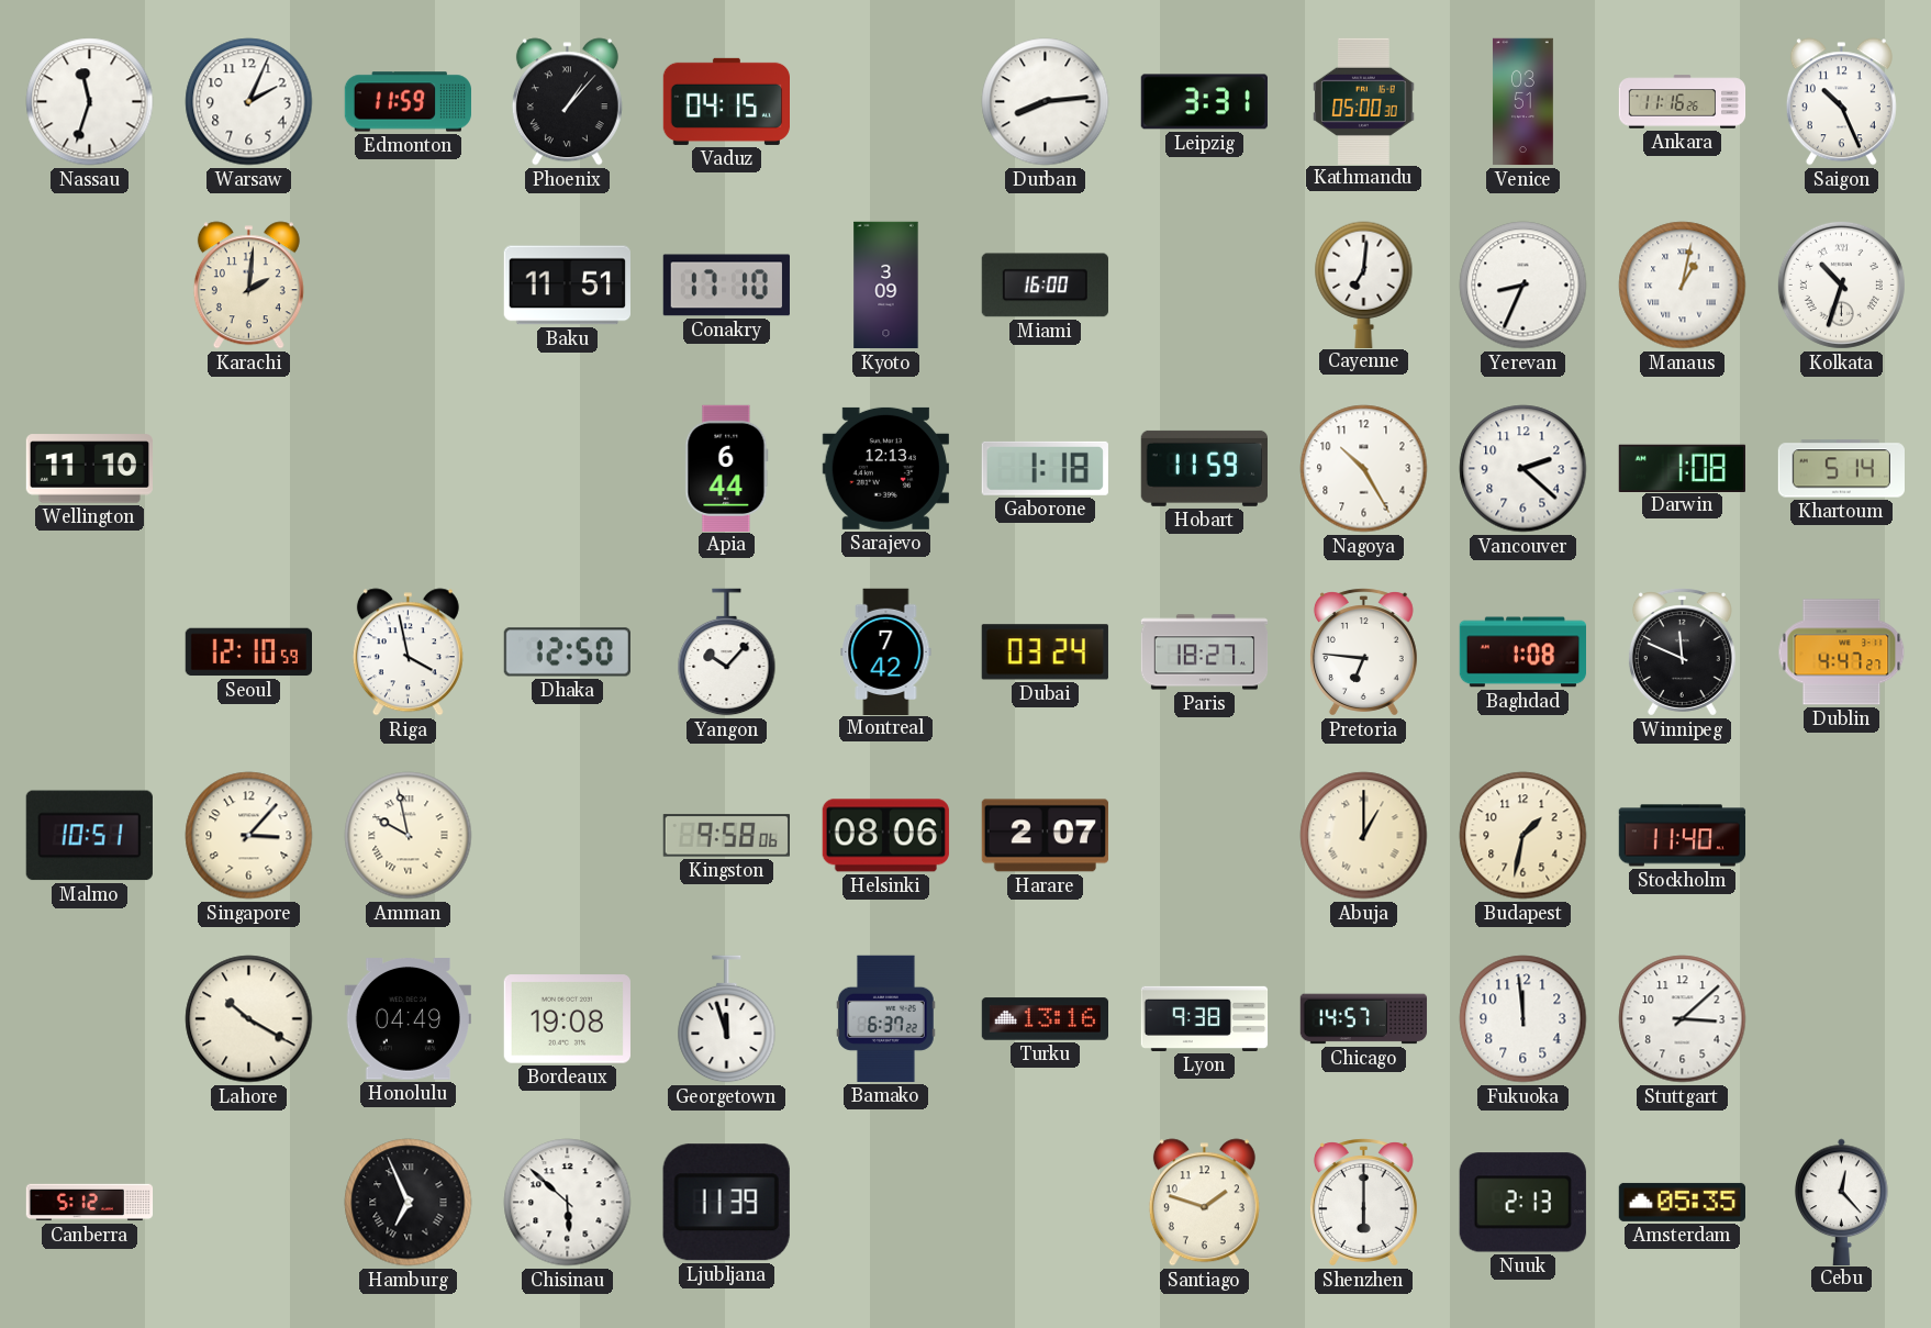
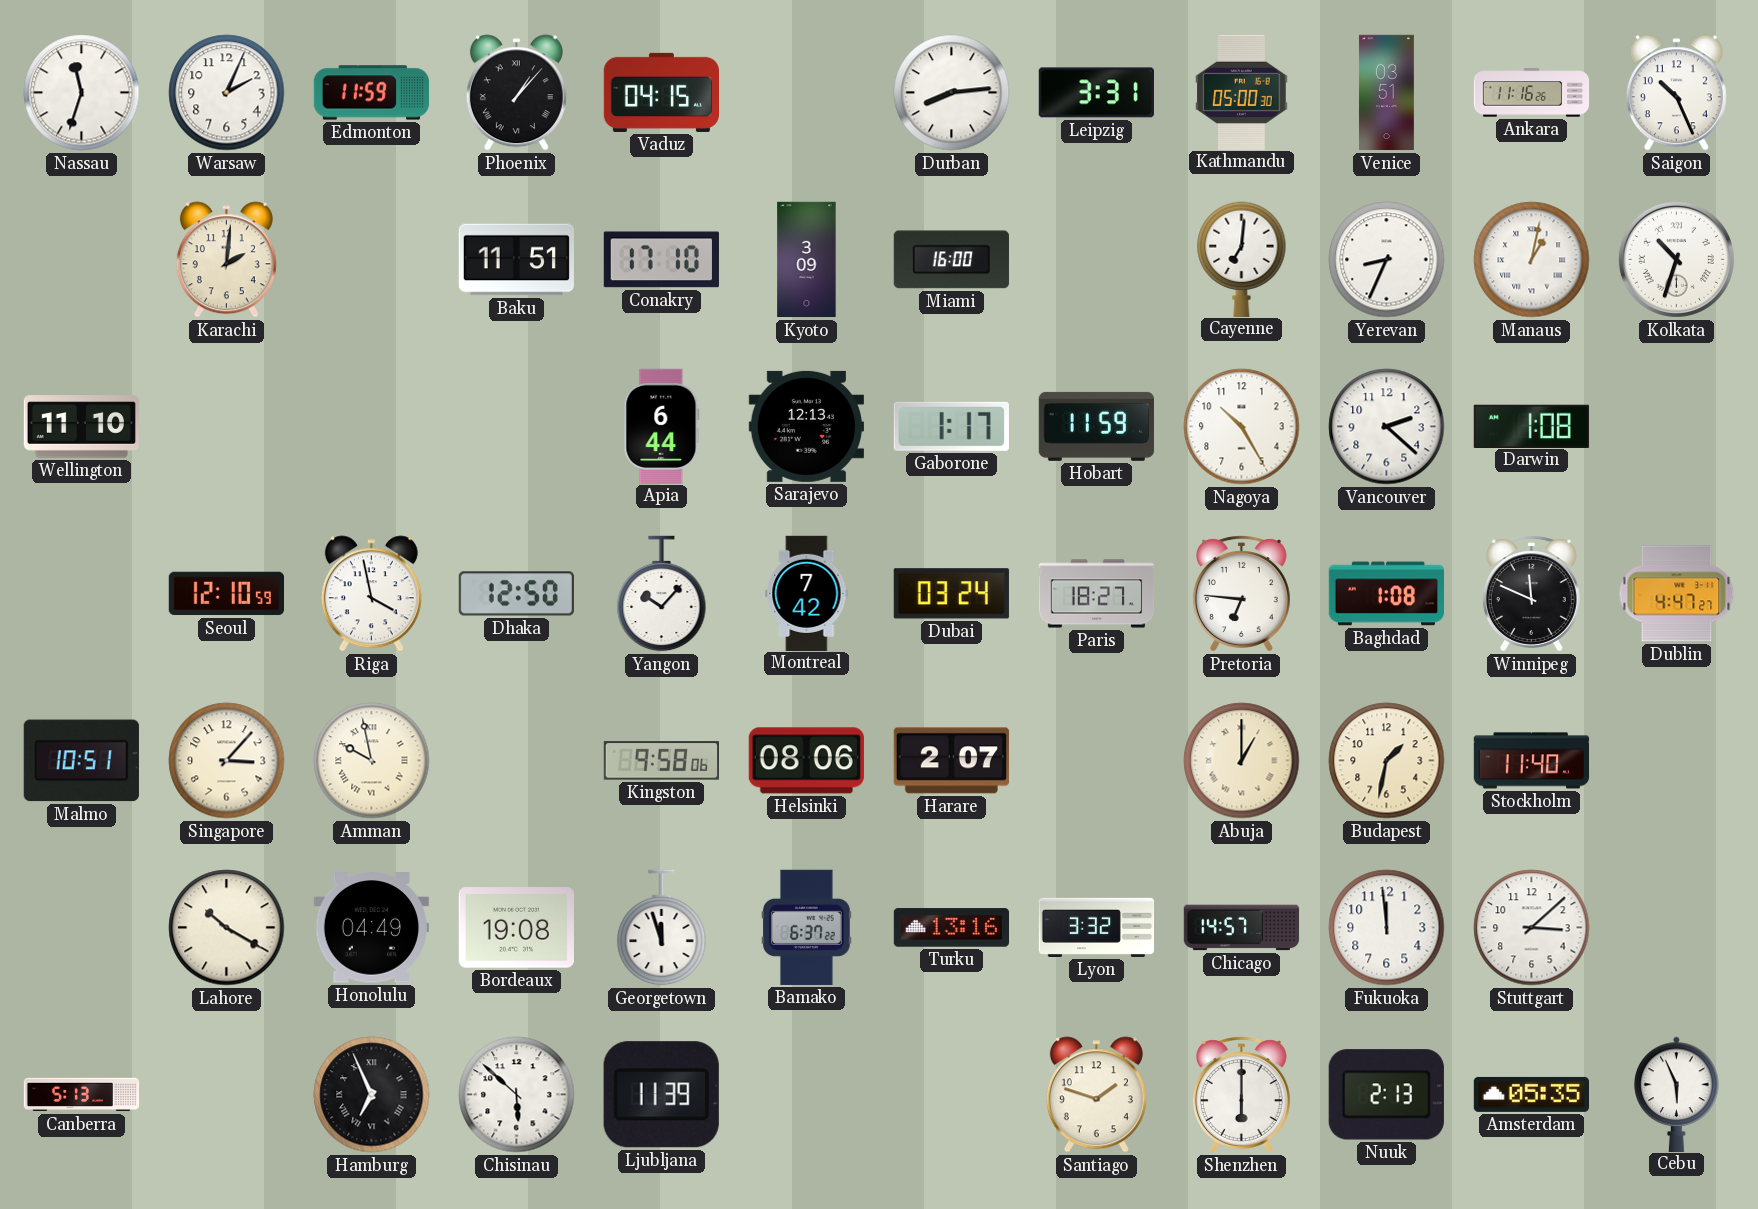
Gaborone: 1:18 -> 1:17
Khartoum: 5:14 -> none
Lyon: 9:38 -> 3:32
Canberra: 5:12 -> 5:13
Cebu: 12:23 -> 5:56
